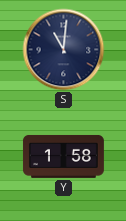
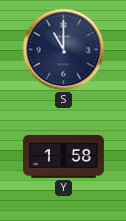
S: 11:01 -> 11:00
